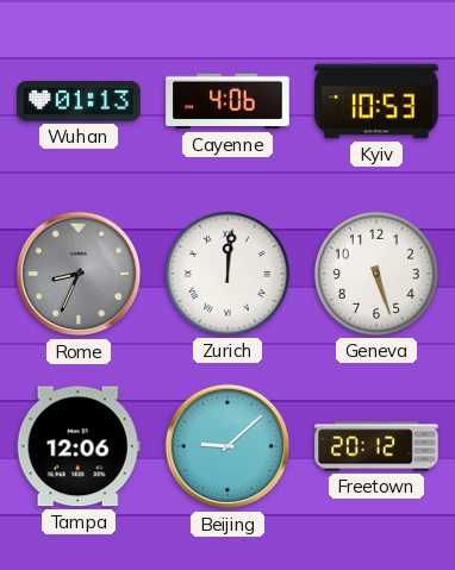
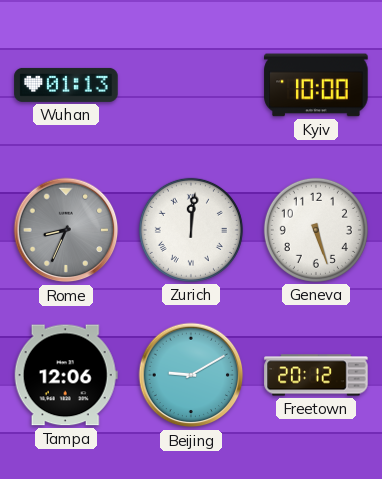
Cayenne: 4:06 -> none
Kyiv: 10:53 -> 10:00
Beijing: 9:08 -> 9:10
